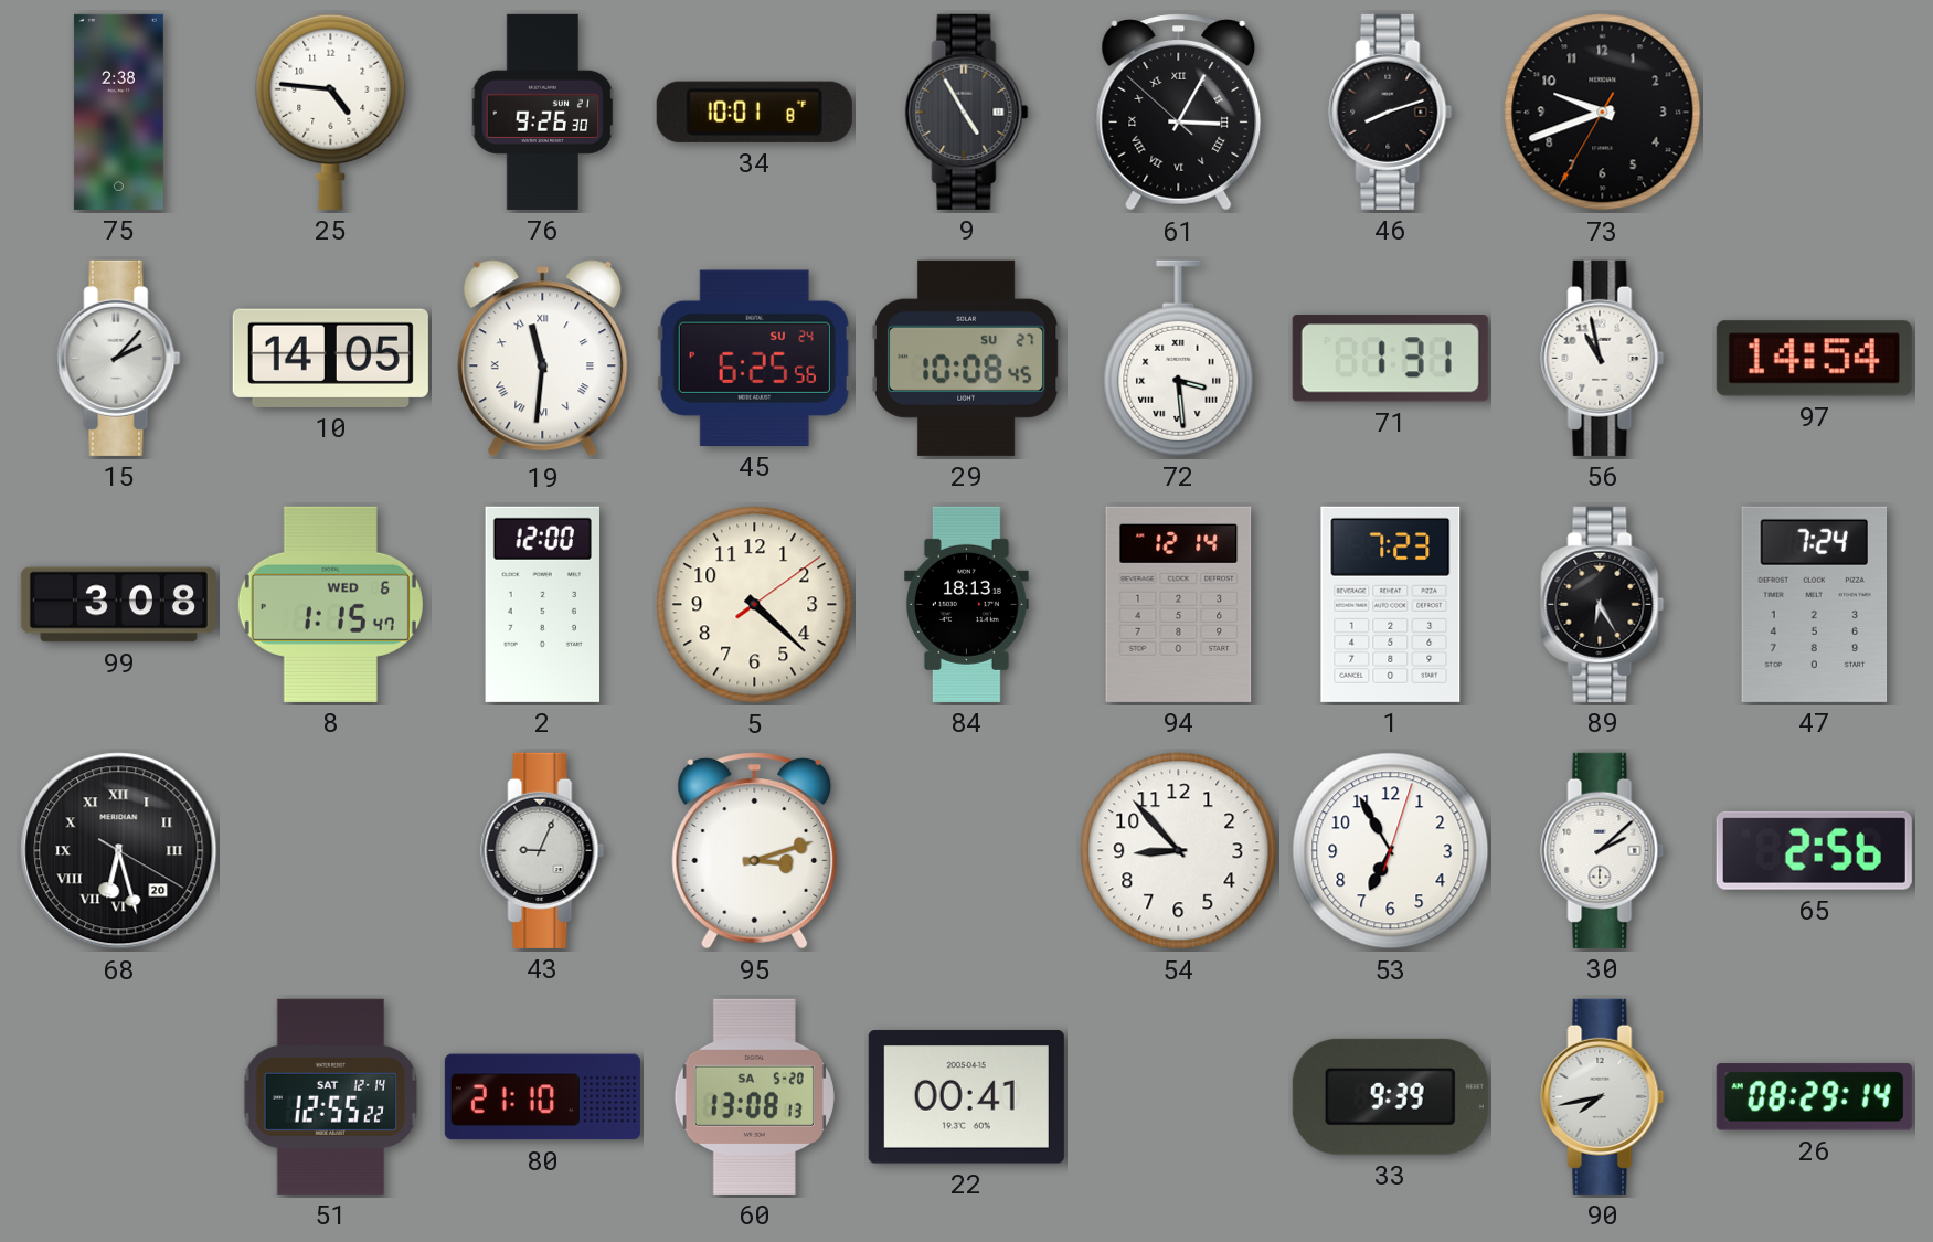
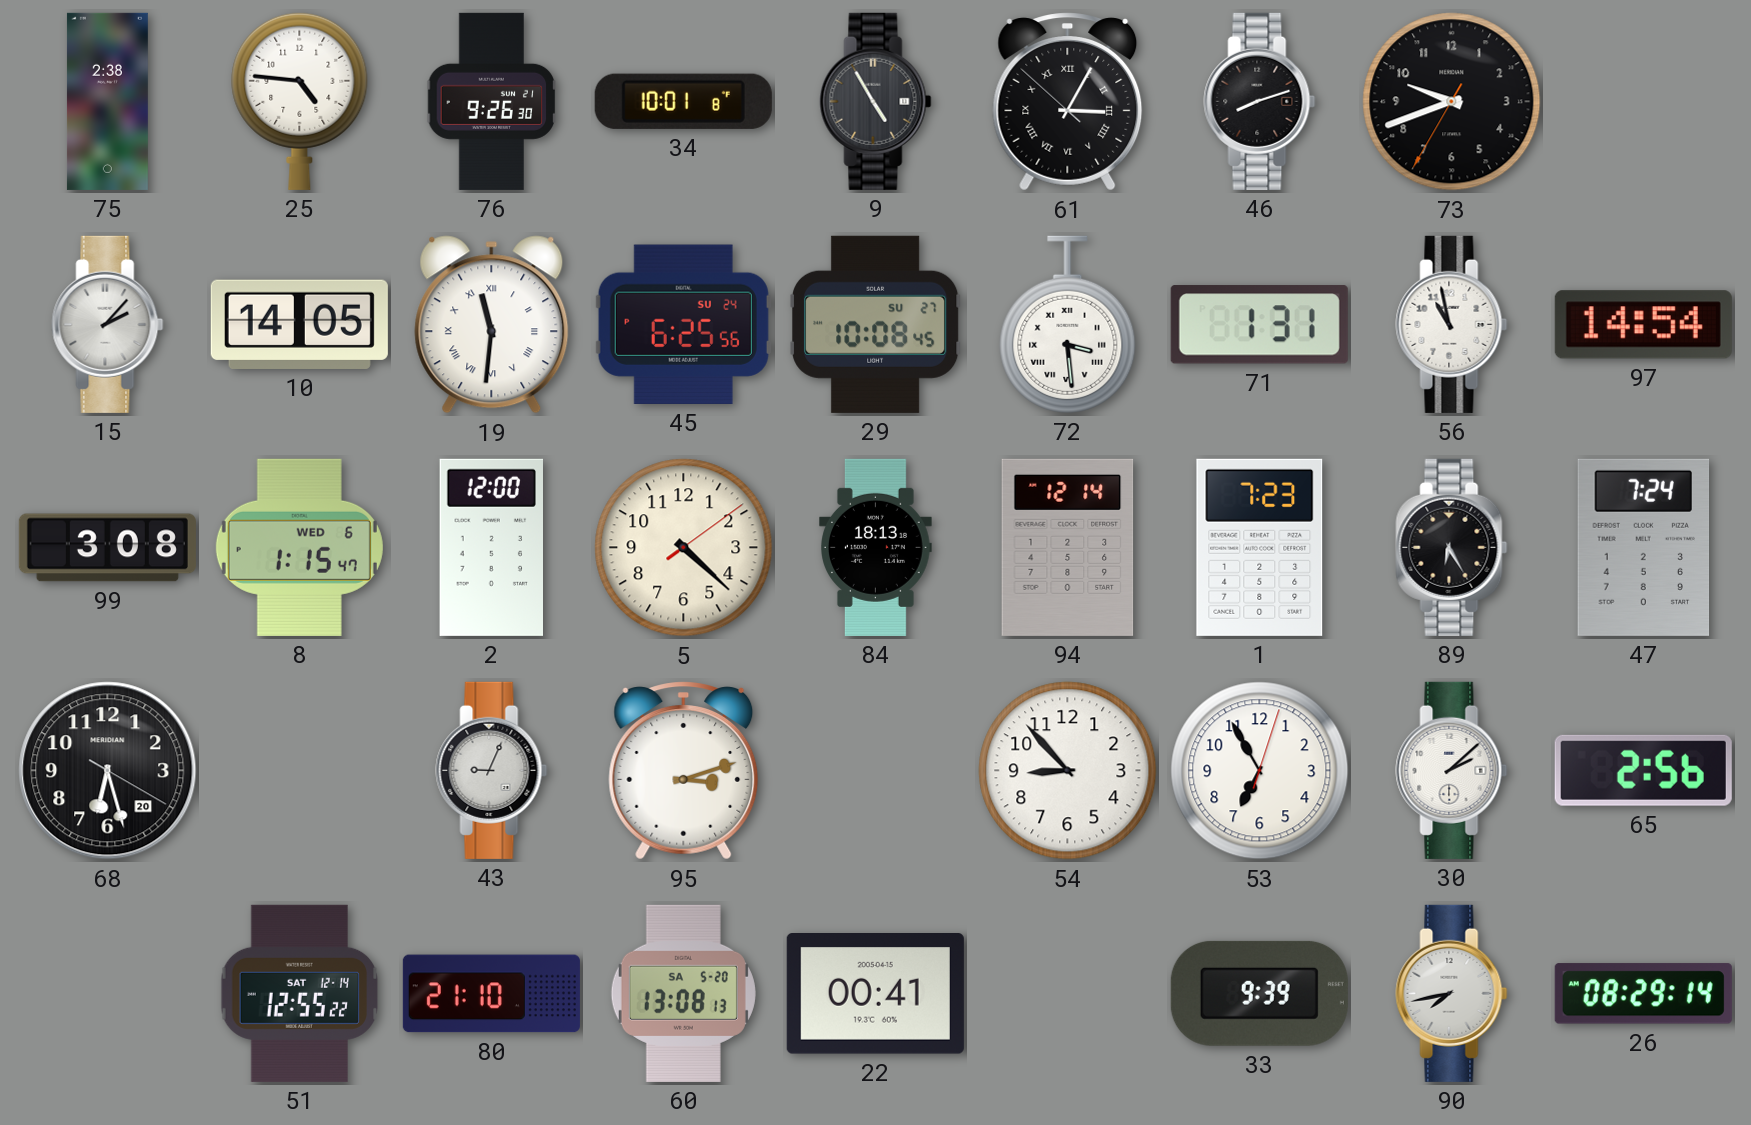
68 numerals: Roman -> Arabic
